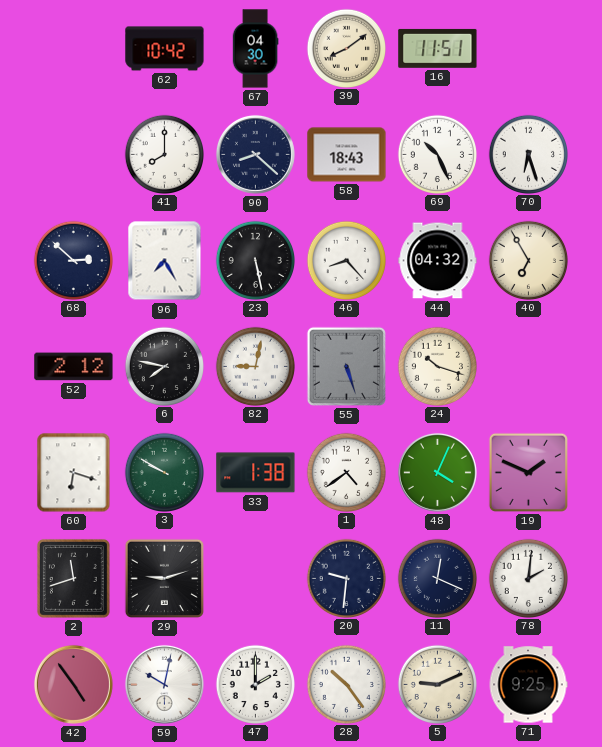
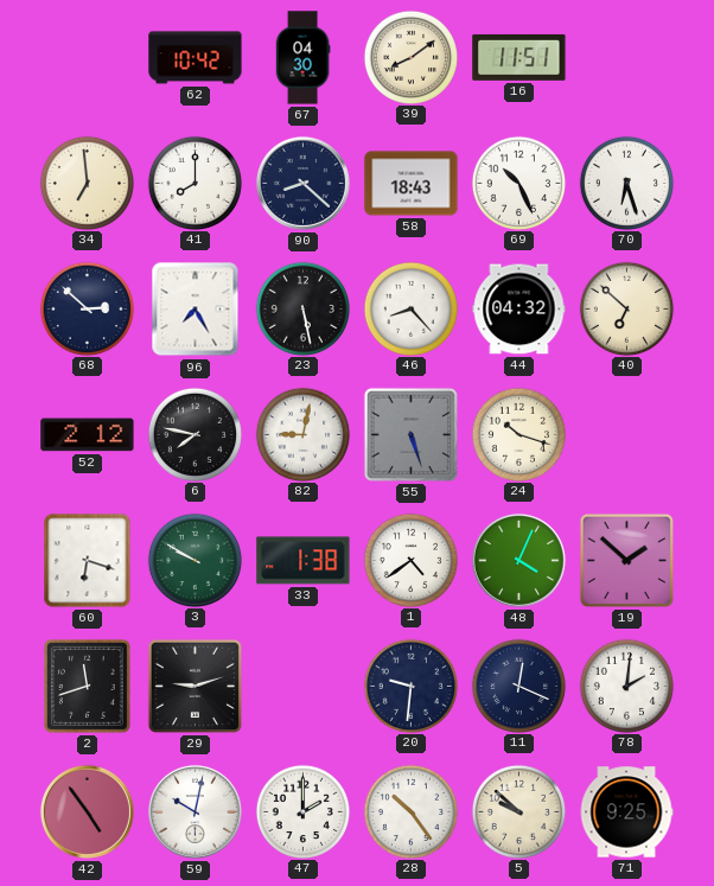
34: none -> 6:59
40: 6:55 -> 6:52
19: 1:49 -> 1:52
5: 9:11 -> 9:52
